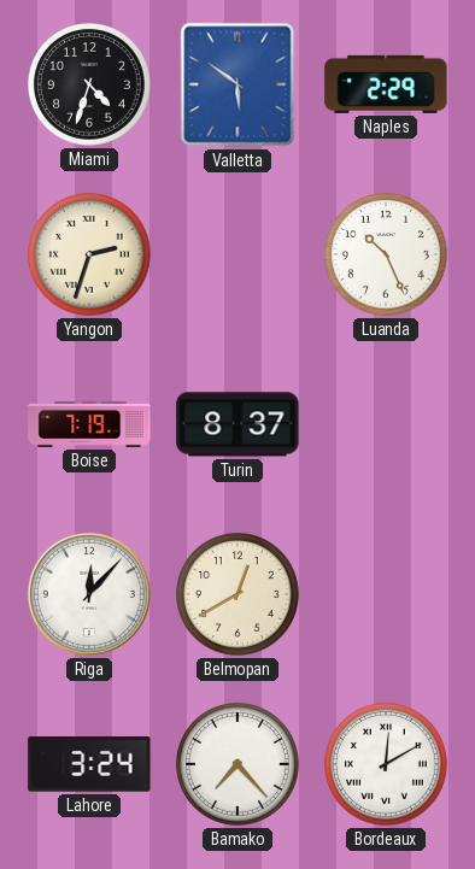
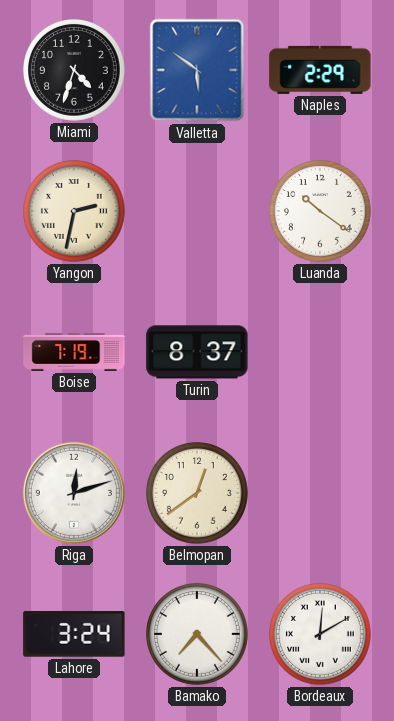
Yangon: 2:33 -> 2:32
Luanda: 10:26 -> 10:21
Riga: 12:07 -> 12:12
Belmopan: 12:40 -> 12:39
